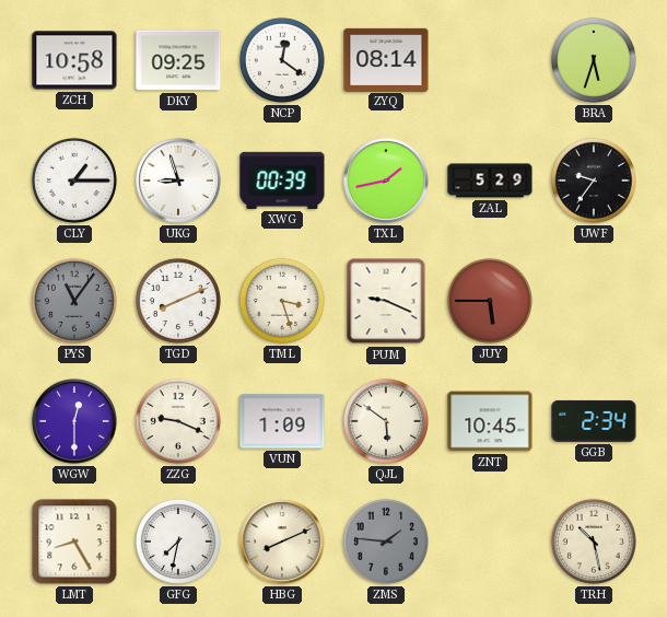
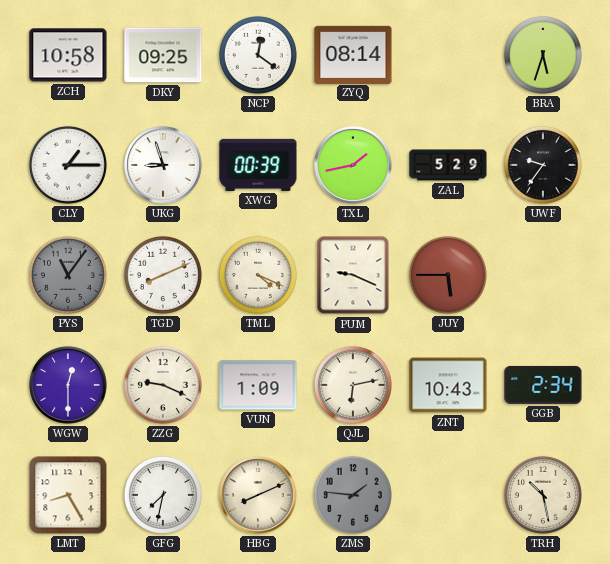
TML: 3:27 -> 4:19
QJL: 5:51 -> 6:13
ZNT: 10:45 -> 10:43
